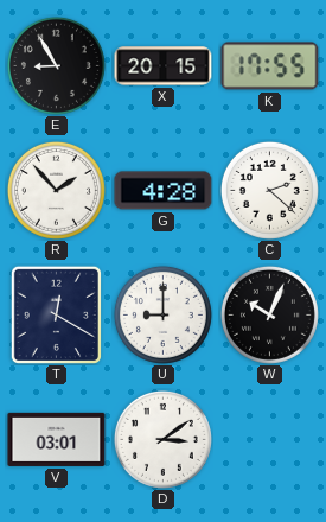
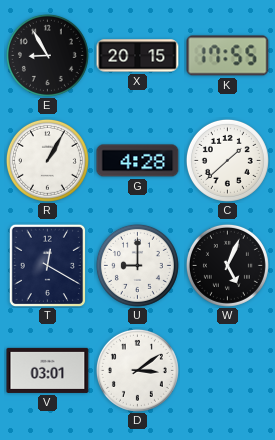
R: 1:53 -> 1:05
C: 2:22 -> 1:38
W: 10:04 -> 5:04
